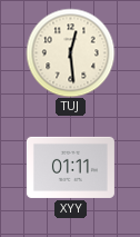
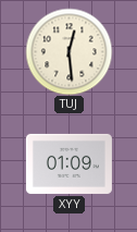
XYY: 01:11 -> 01:09
